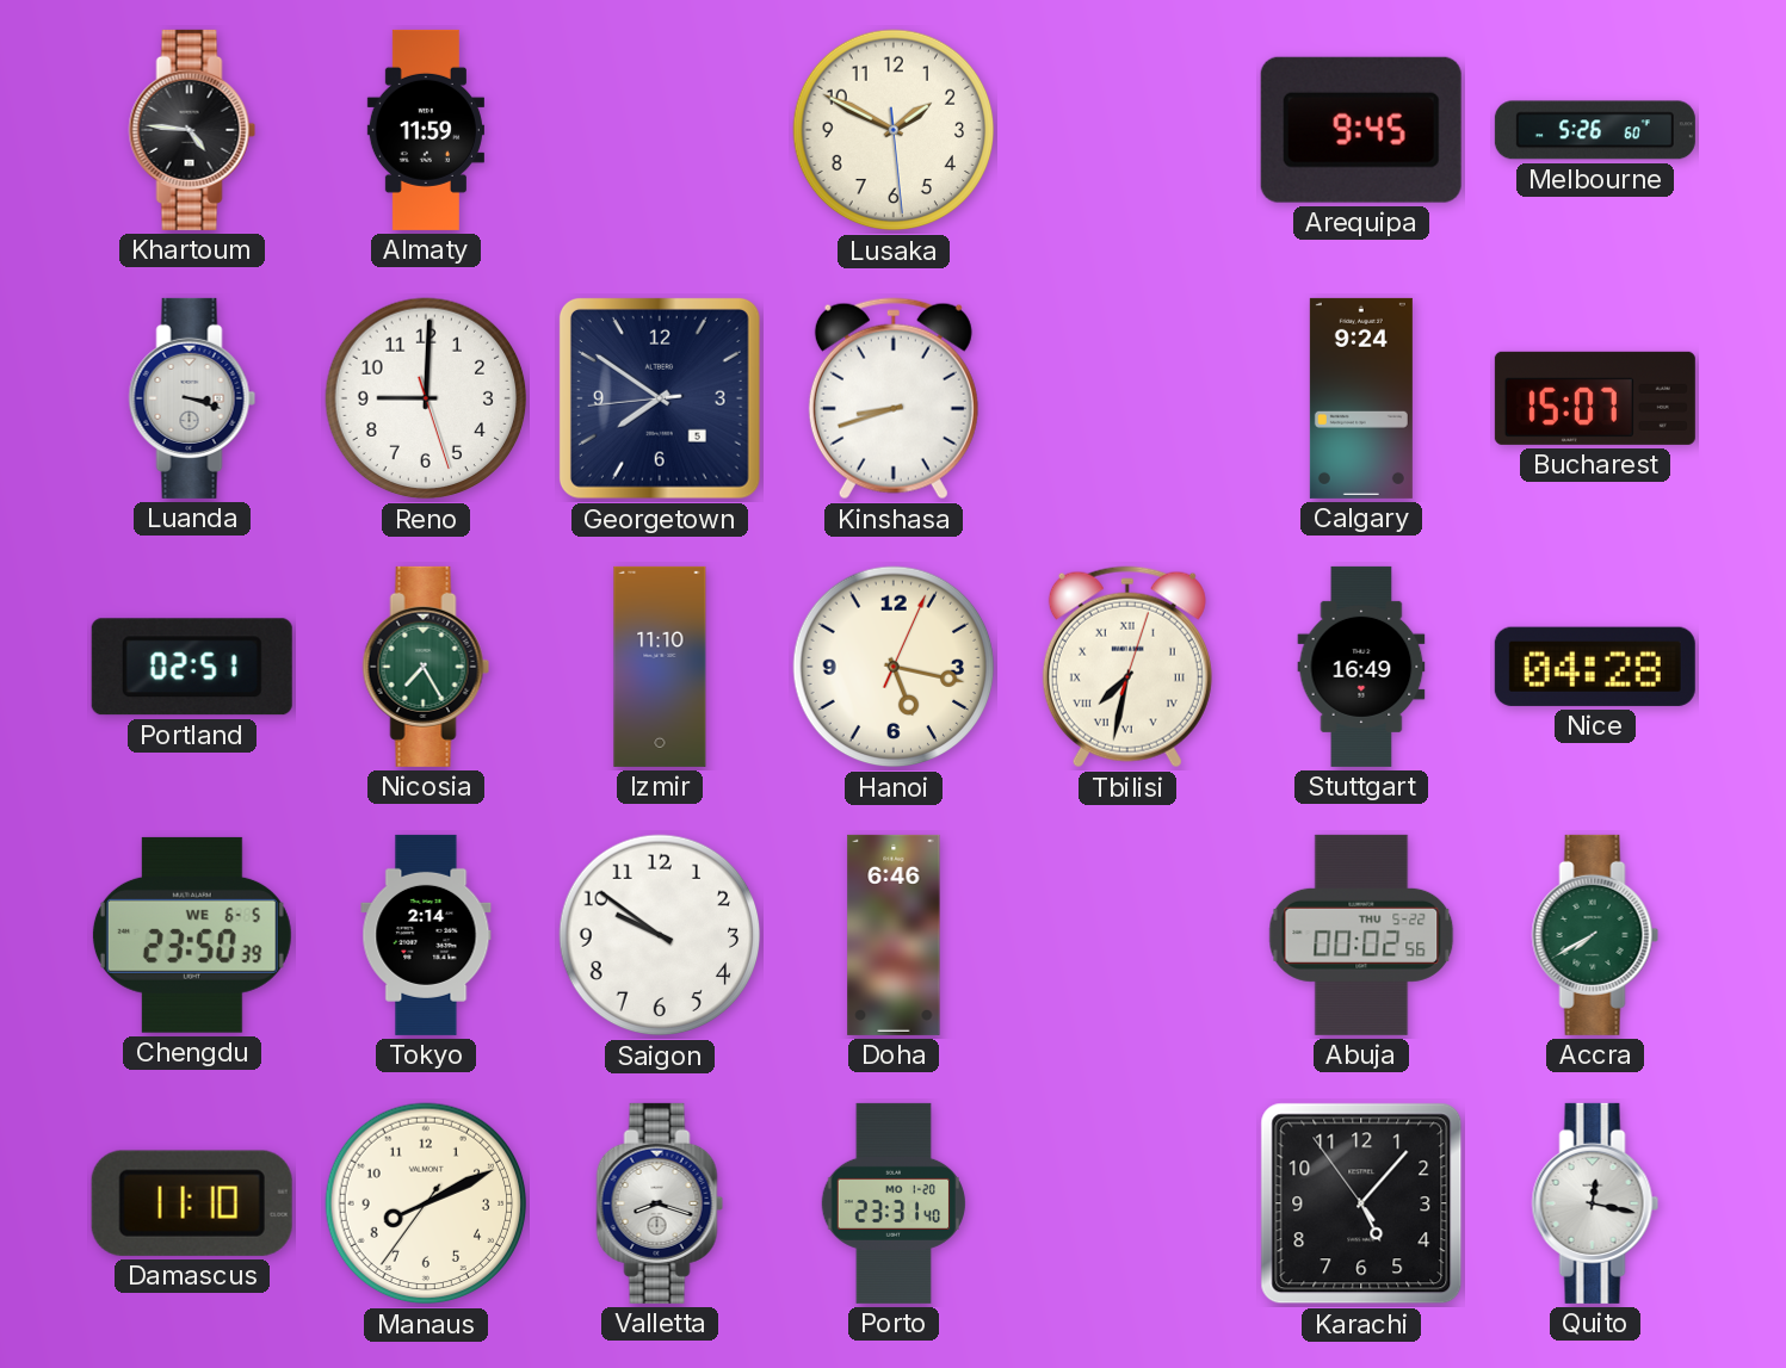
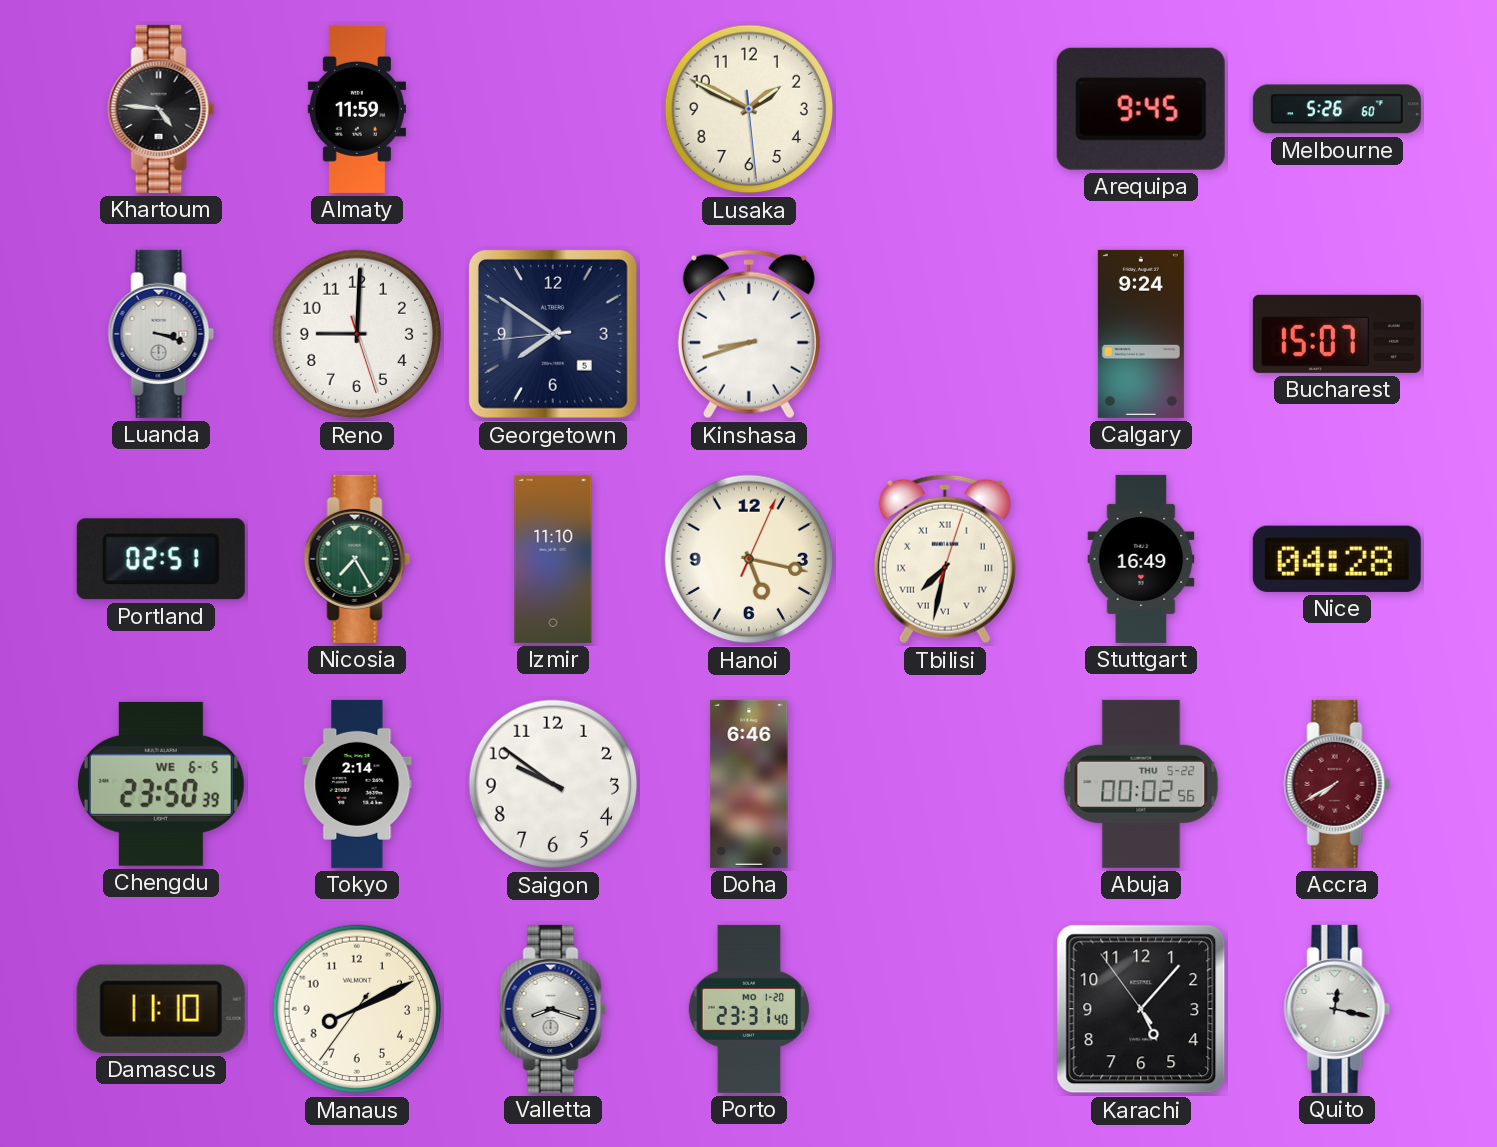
Accra dial: green -> burgundy
